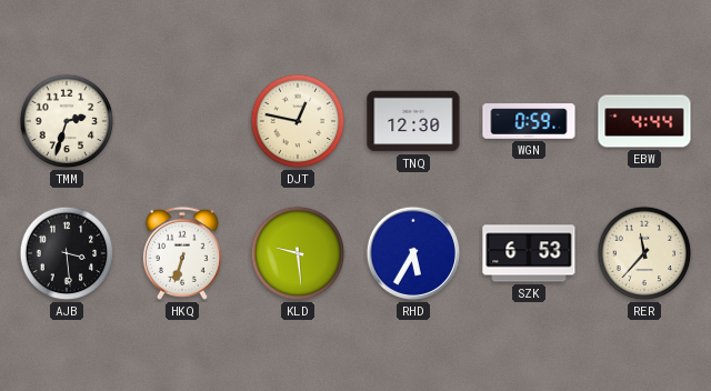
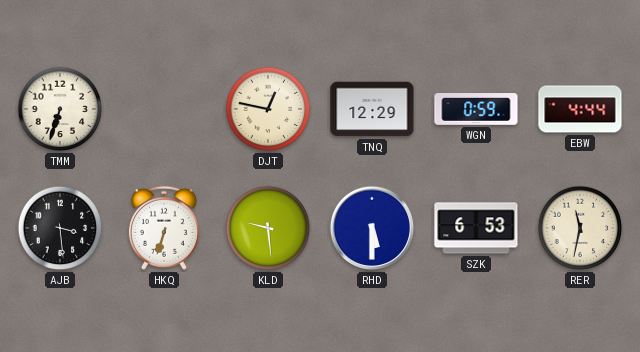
TMM: 2:33 -> 6:33
TNQ: 12:30 -> 12:29
RHD: 5:35 -> 5:30
RER: 11:37 -> 11:32
